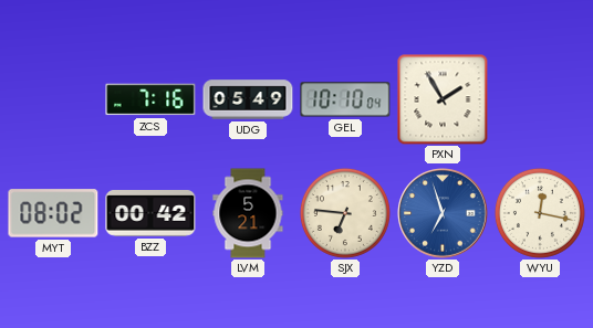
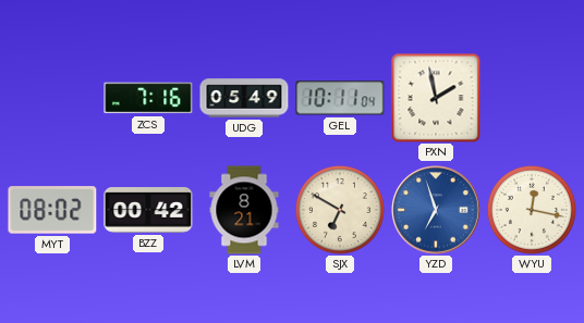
GEL: 10:10 -> 10:11
PXN: 1:55 -> 1:58
LVM: 5:21 -> 8:21
SJX: 6:46 -> 6:50
